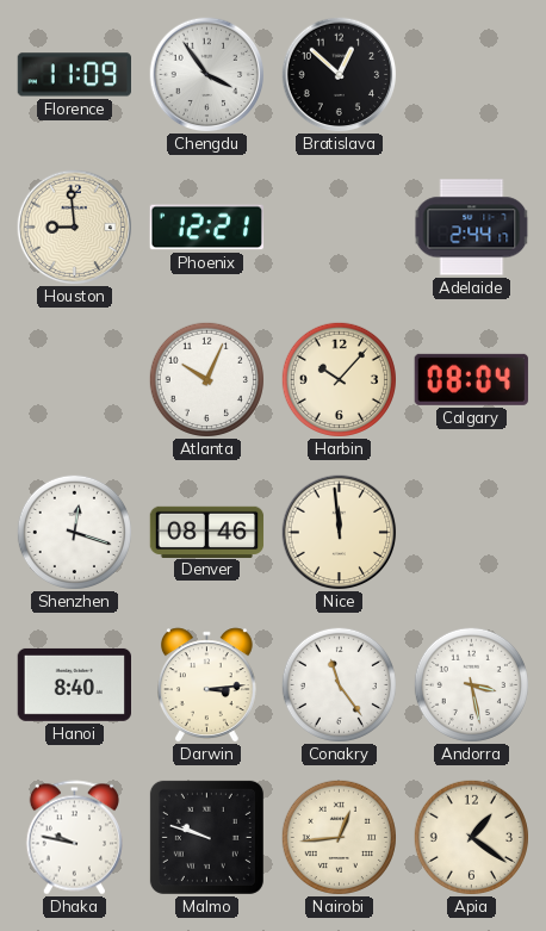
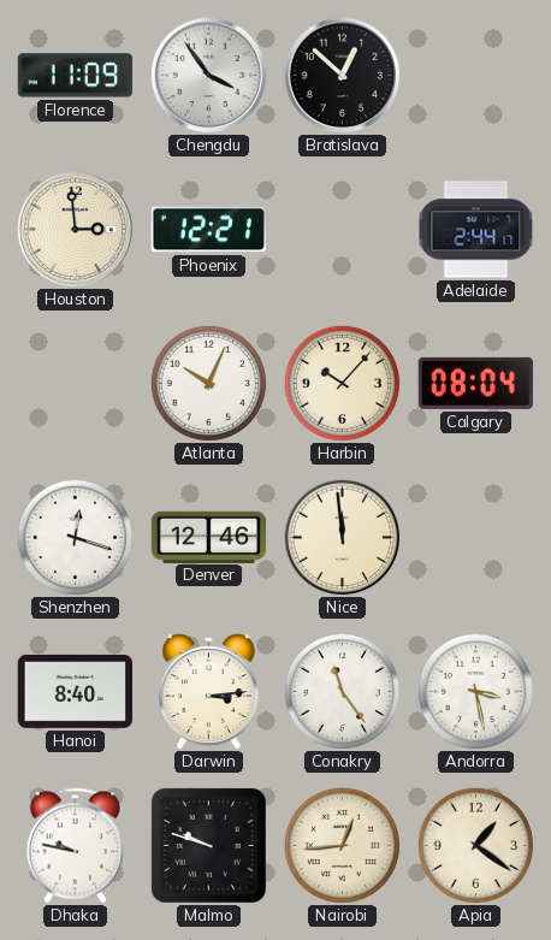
Houston: 8:59 -> 2:59
Denver: 08:46 -> 12:46
